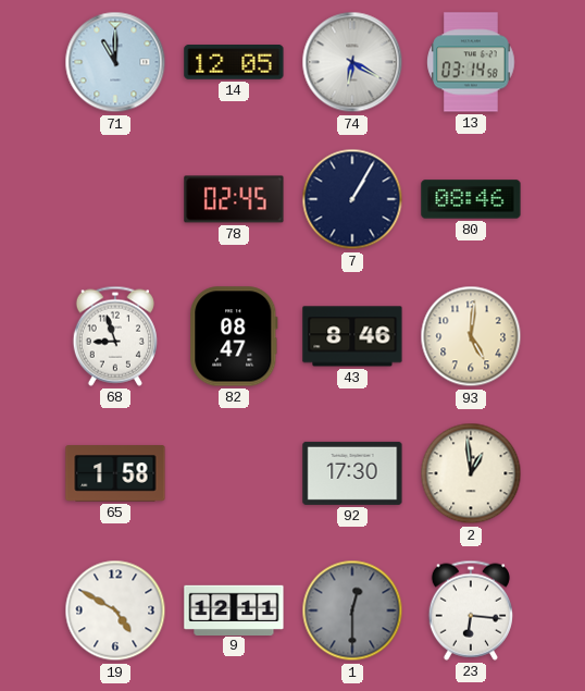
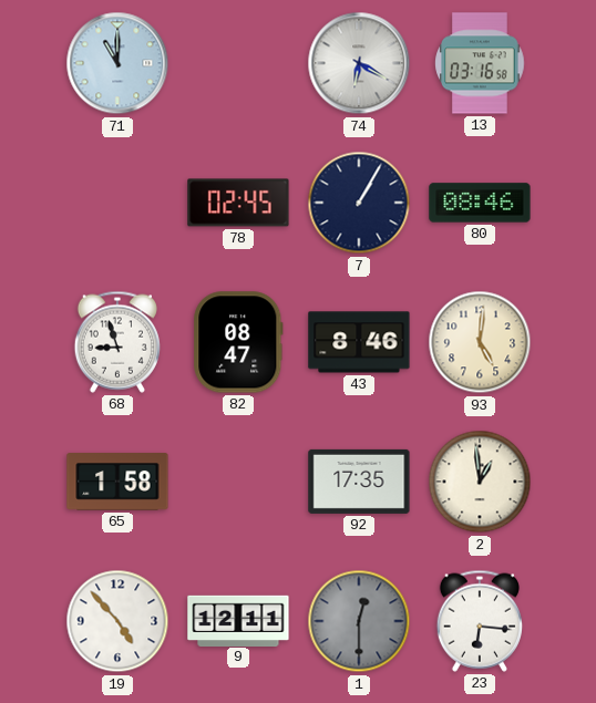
14: 12:05 -> none
13: 03:14 -> 03:16
92: 17:30 -> 17:35
19: 4:50 -> 4:53
